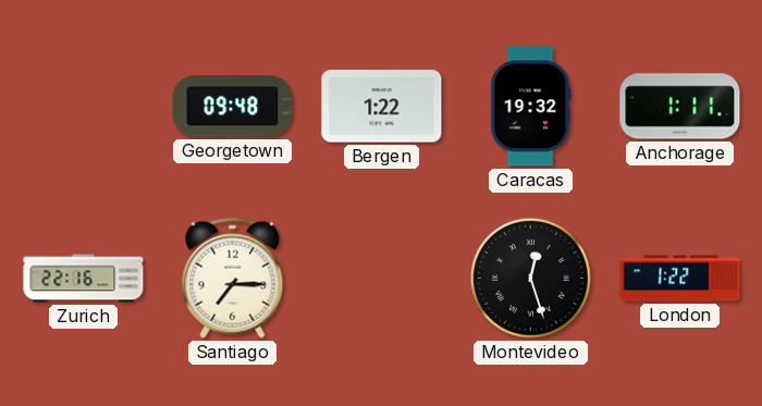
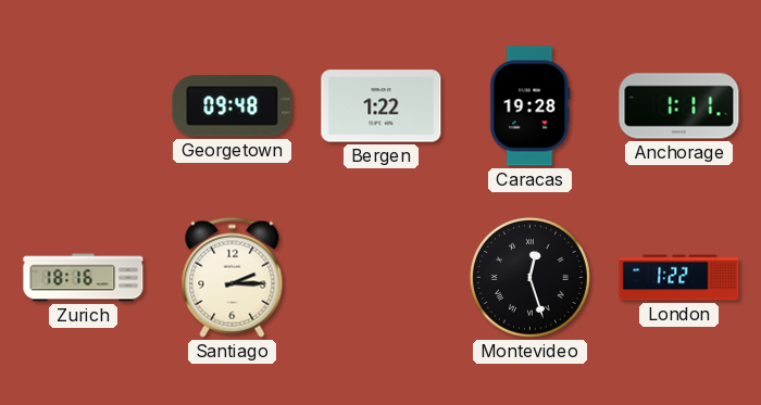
Caracas: 19:32 -> 19:28
Zurich: 22:16 -> 18:16
Santiago: 7:15 -> 2:15
